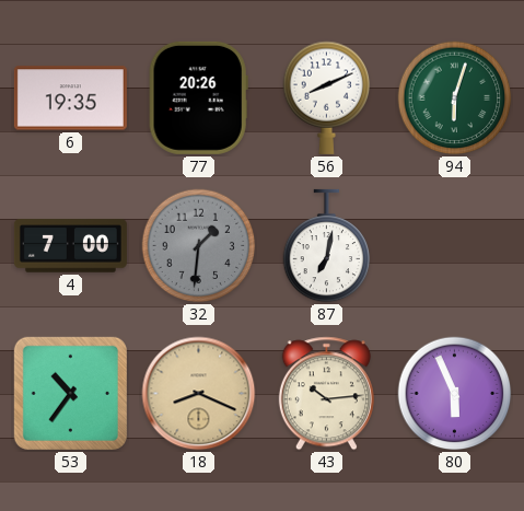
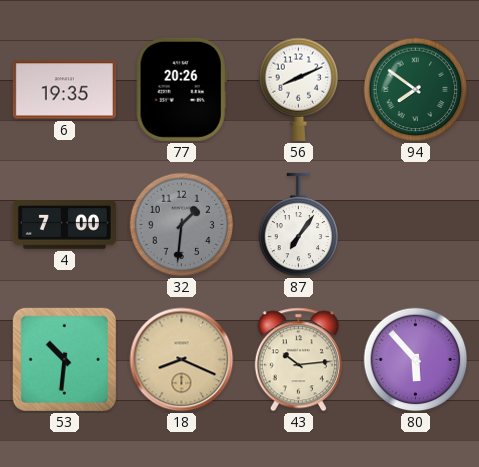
94: 6:03 -> 7:51
87: 7:02 -> 7:06
53: 10:36 -> 10:31
80: 5:56 -> 5:53
